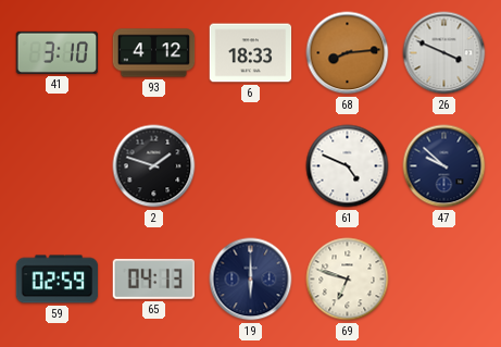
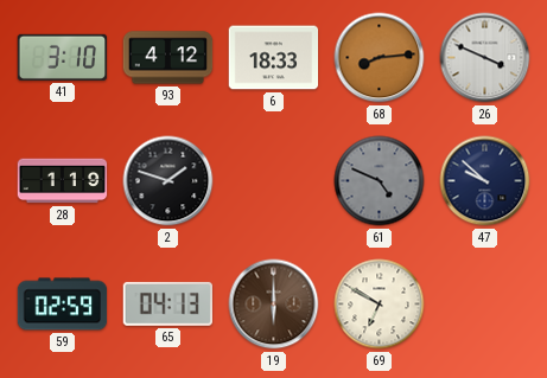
28: none -> 1:19
61 dial: white -> grey
19 dial: navy -> brown
69: 6:48 -> 6:50
